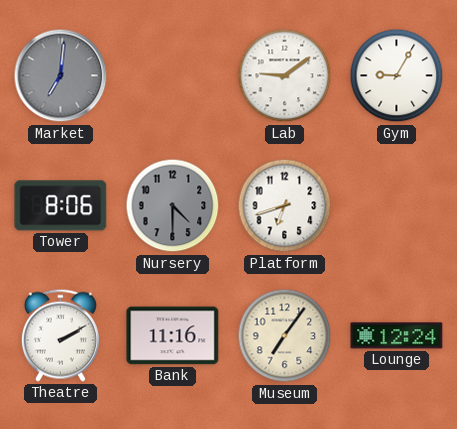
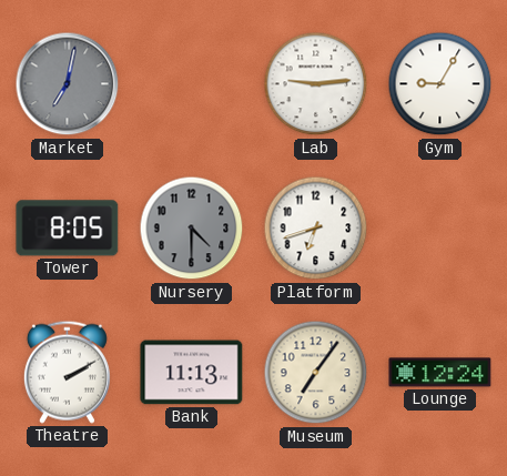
Market: 7:01 -> 7:02
Lab: 9:09 -> 9:14
Tower: 8:06 -> 8:05
Bank: 11:16 -> 11:13
